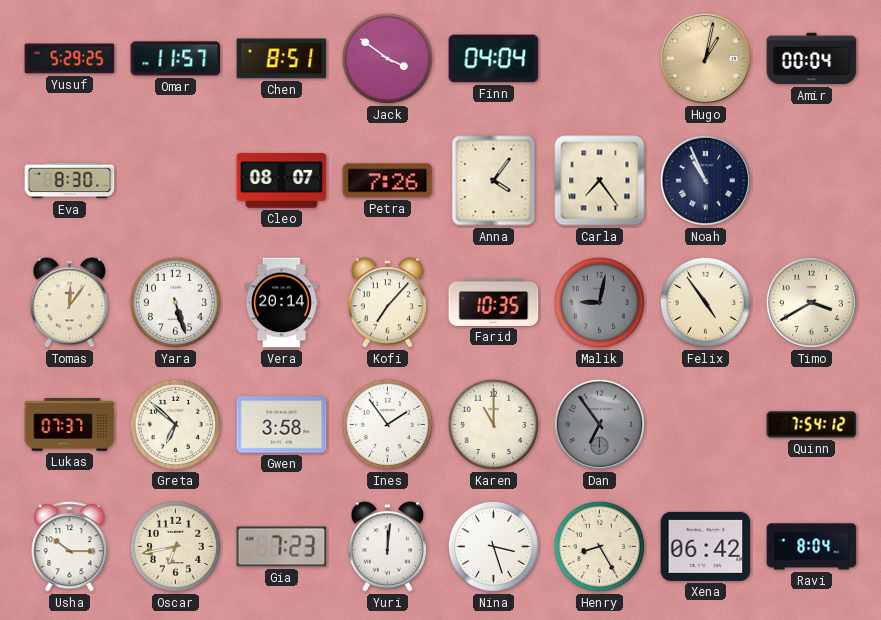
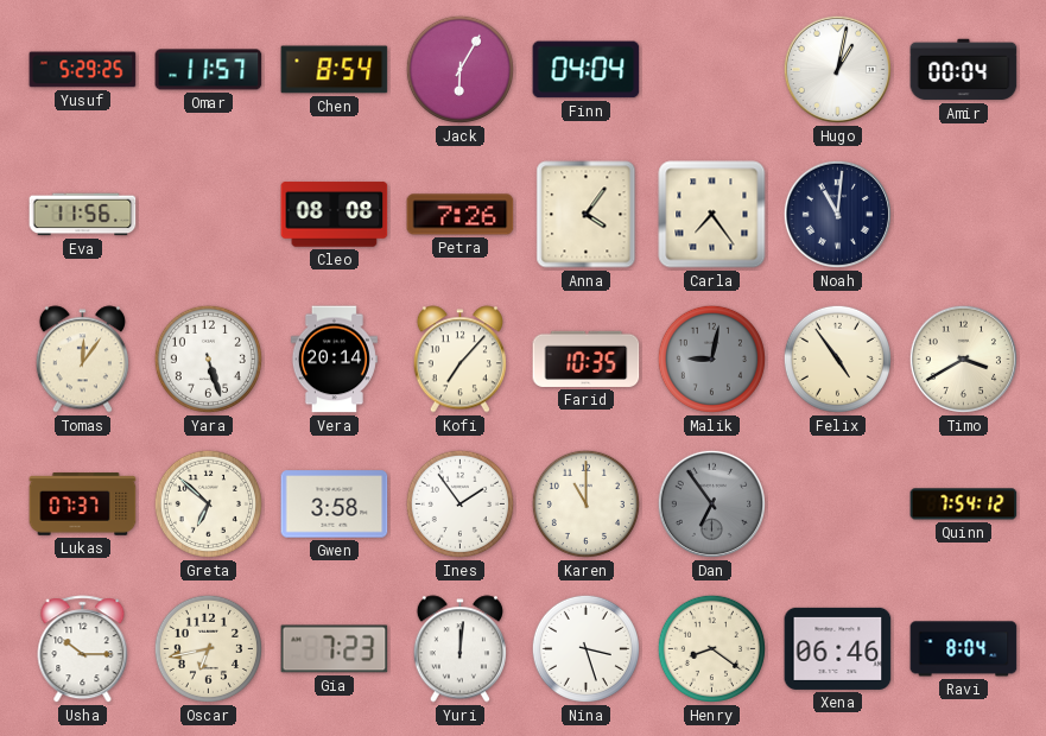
Chen: 8:51 -> 8:54
Jack: 3:51 -> 6:05
Hugo dial: champagne -> white
Eva: 8:30 -> 11:56
Cleo: 08:07 -> 08:08
Noah: 10:56 -> 11:01
Henry: 8:25 -> 8:21
Xena: 06:42 -> 06:46
